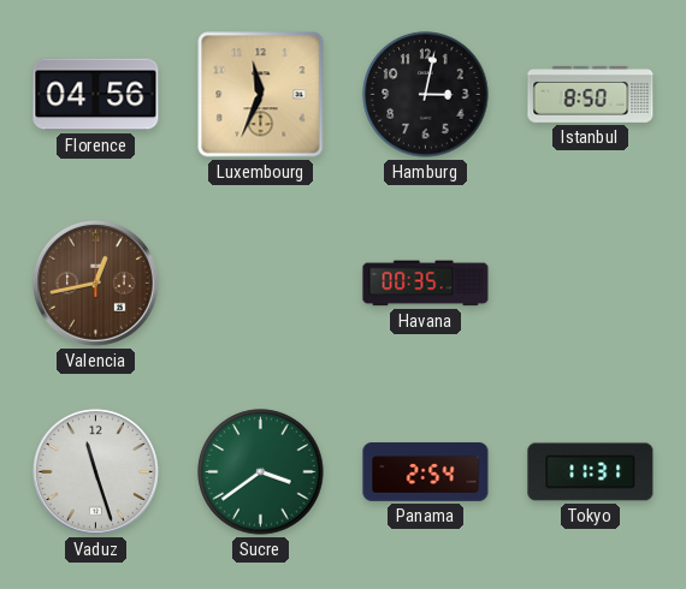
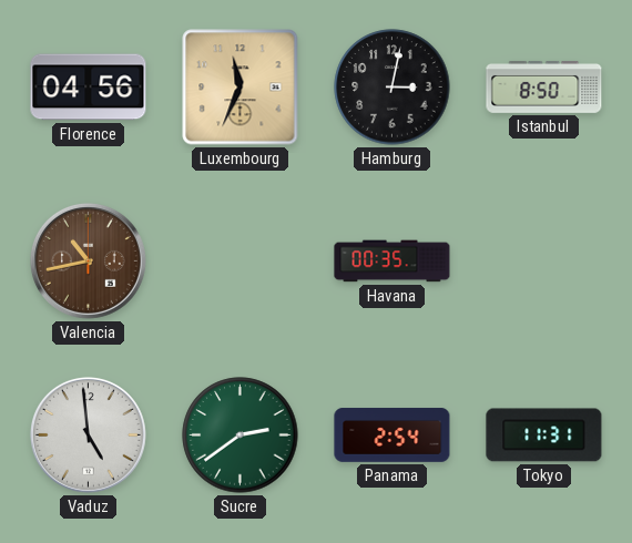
Valencia: 12:43 -> 10:43
Vaduz: 11:27 -> 4:59
Sucre: 3:39 -> 2:39
